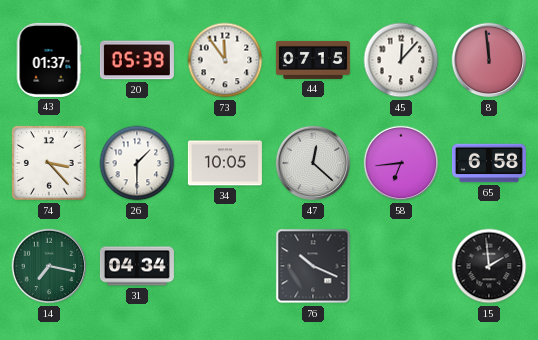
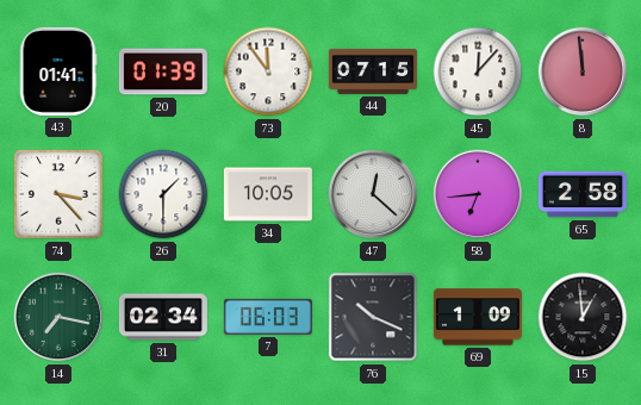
43: 01:37 -> 01:41
20: 05:39 -> 01:39
65: 6:58 -> 2:58
31: 04:34 -> 02:34
7: none -> 06:03
69: none -> 1:09
15: 1:59 -> 12:59
